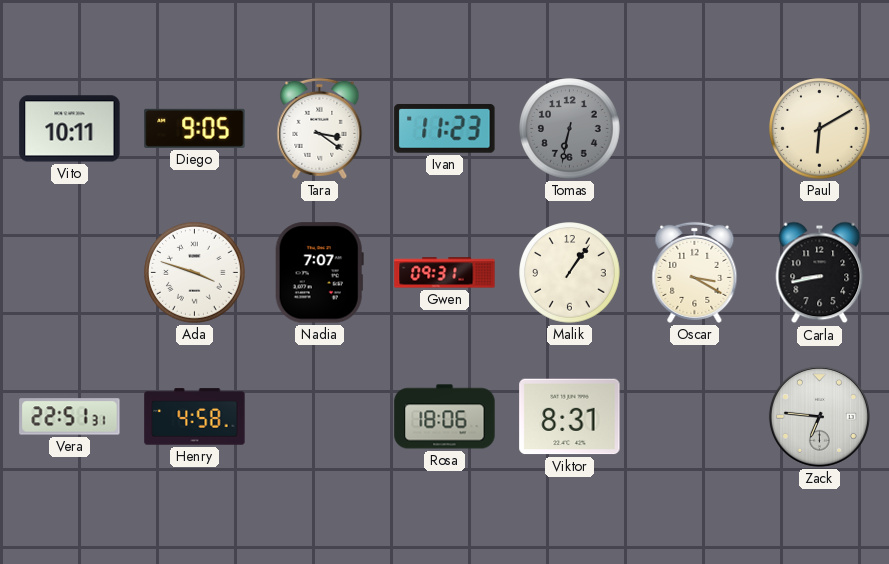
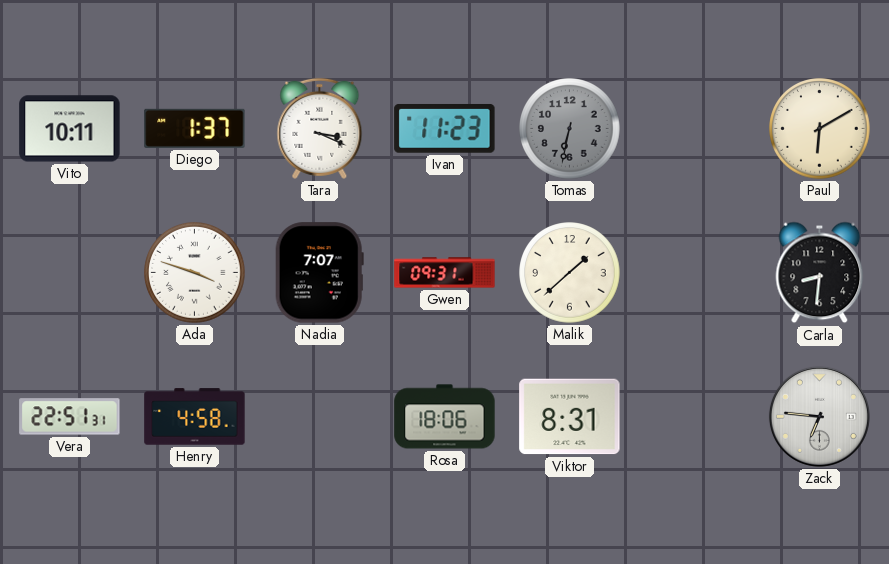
Diego: 9:05 -> 1:37
Tara: 3:21 -> 3:19
Malik: 1:06 -> 1:38
Oscar: 3:20 -> none
Carla: 8:43 -> 8:31
